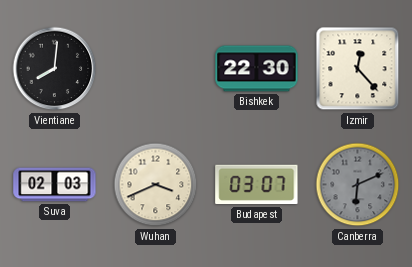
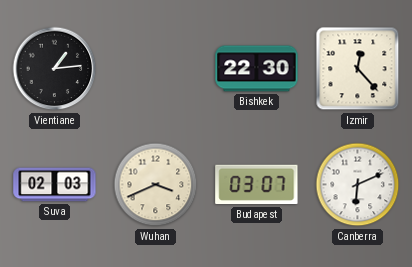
Vientiane: 8:01 -> 1:14
Canberra dial: grey -> white
